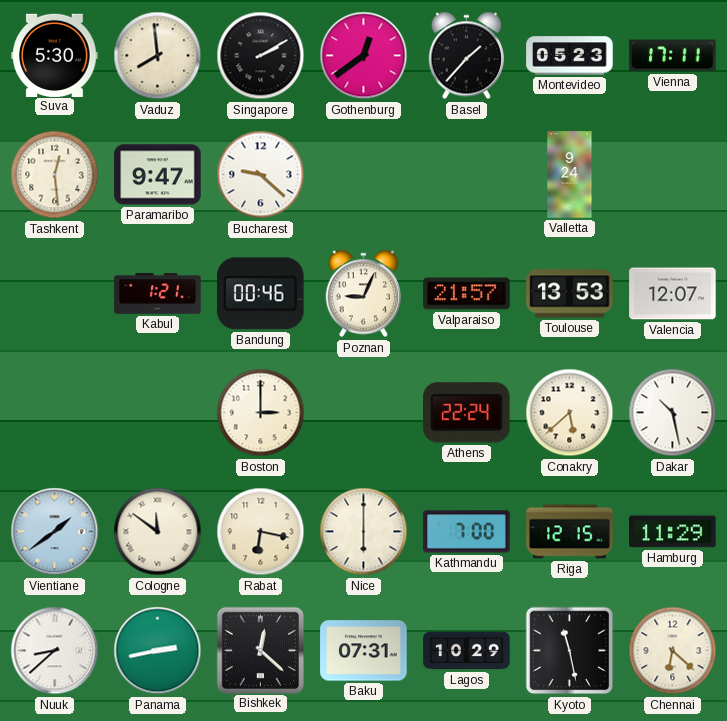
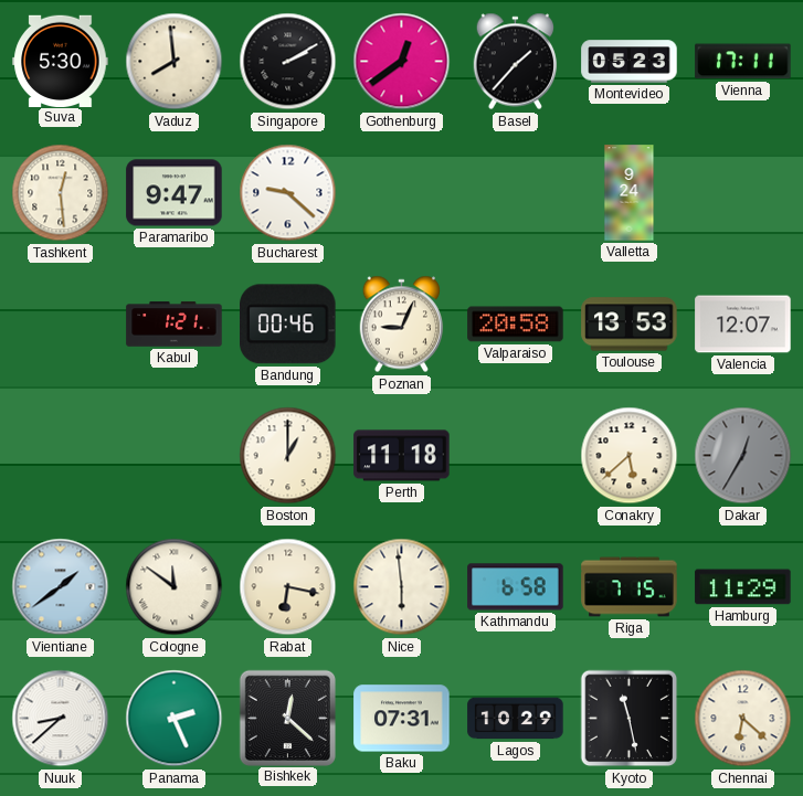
Valparaiso: 21:57 -> 20:58
Boston: 3:00 -> 1:00
Perth: none -> 11:18
Athens: 22:24 -> none
Dakar: 10:28 -> 12:35
Dakar dial: white -> grey
Nice: 6:00 -> 5:59
Kathmandu: 7:00 -> 6:58
Riga: 12:15 -> 7:15
Panama: 2:43 -> 2:26
